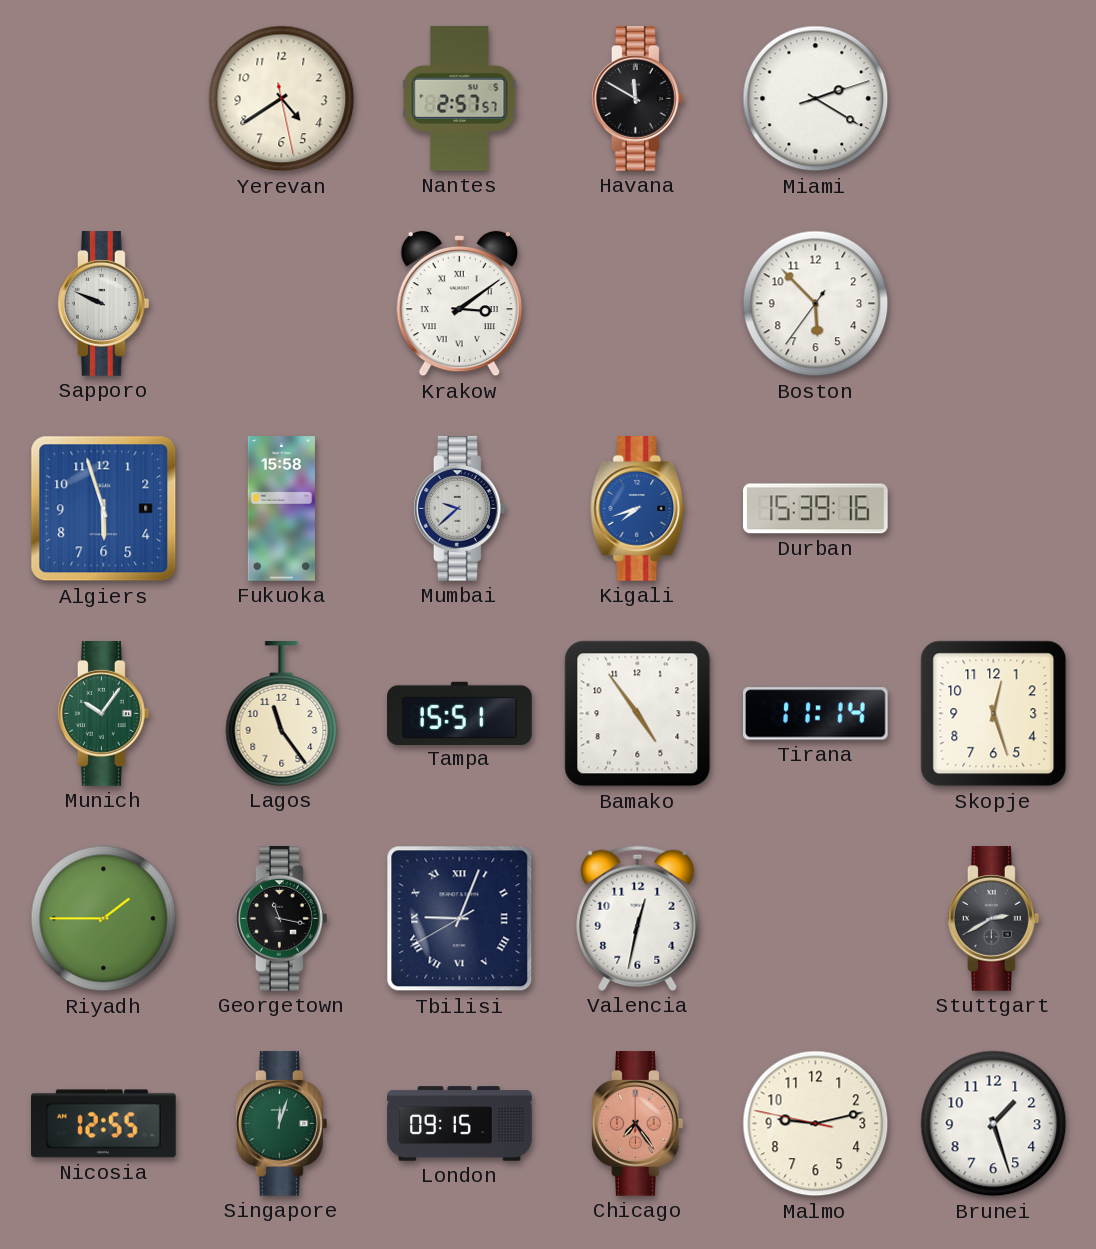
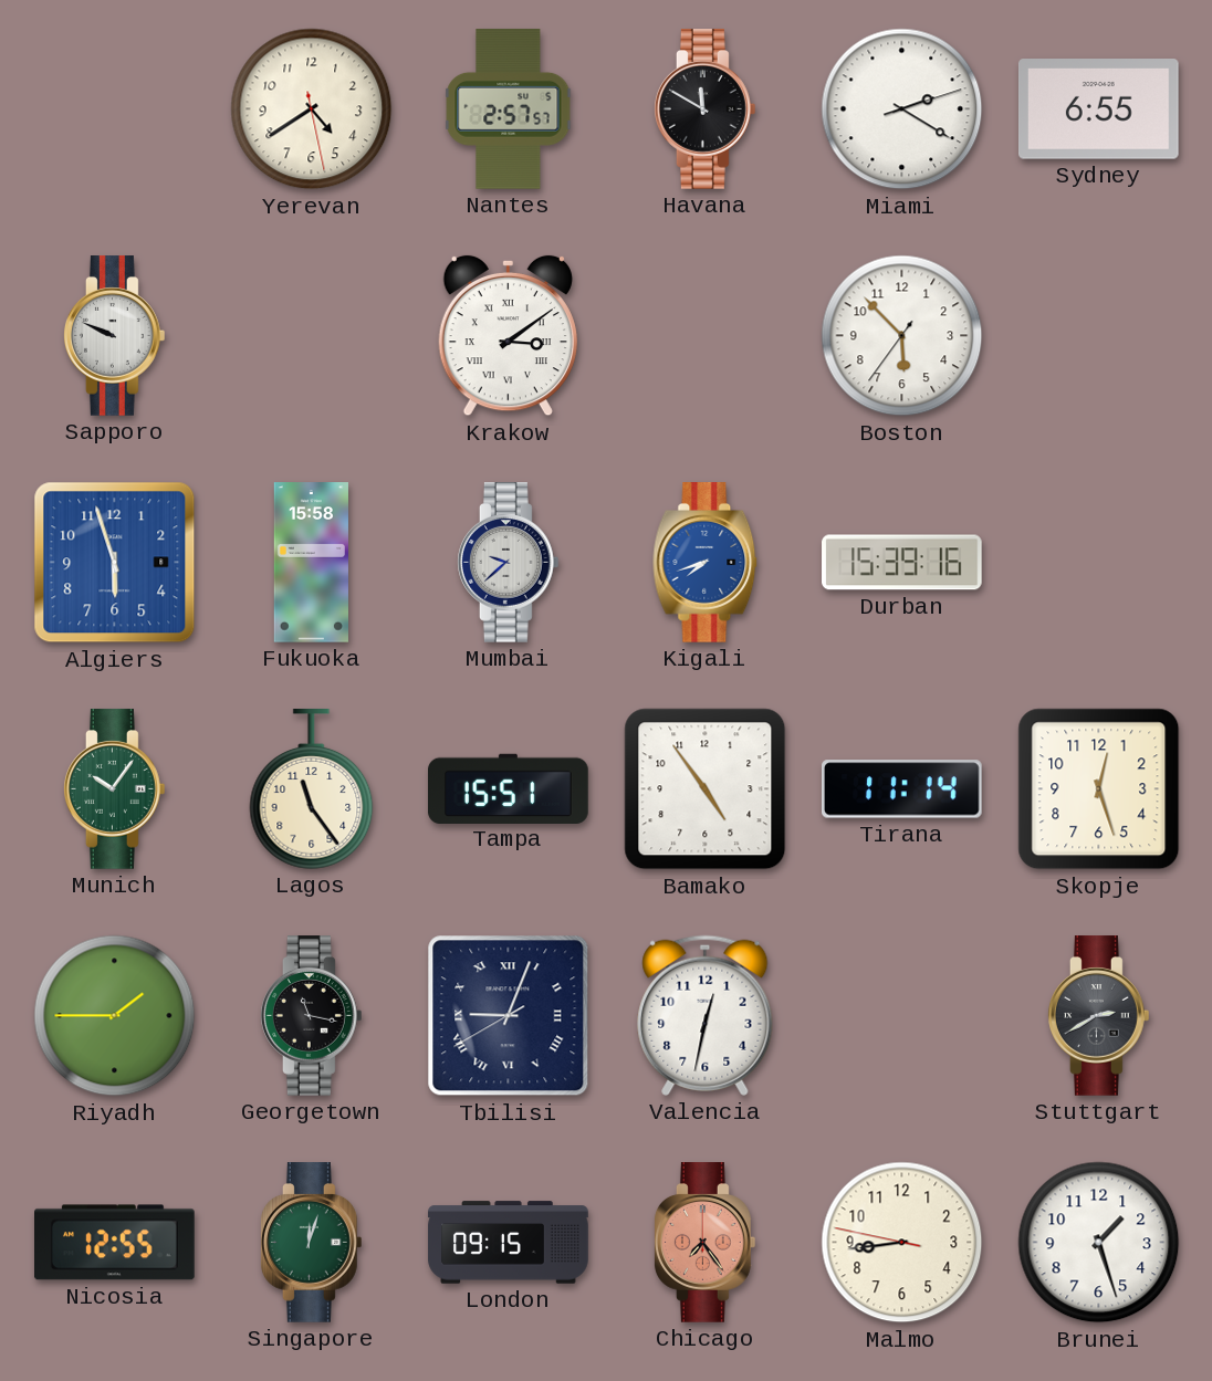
Sydney: none -> 6:55
Malmo: 9:12 -> 8:43
